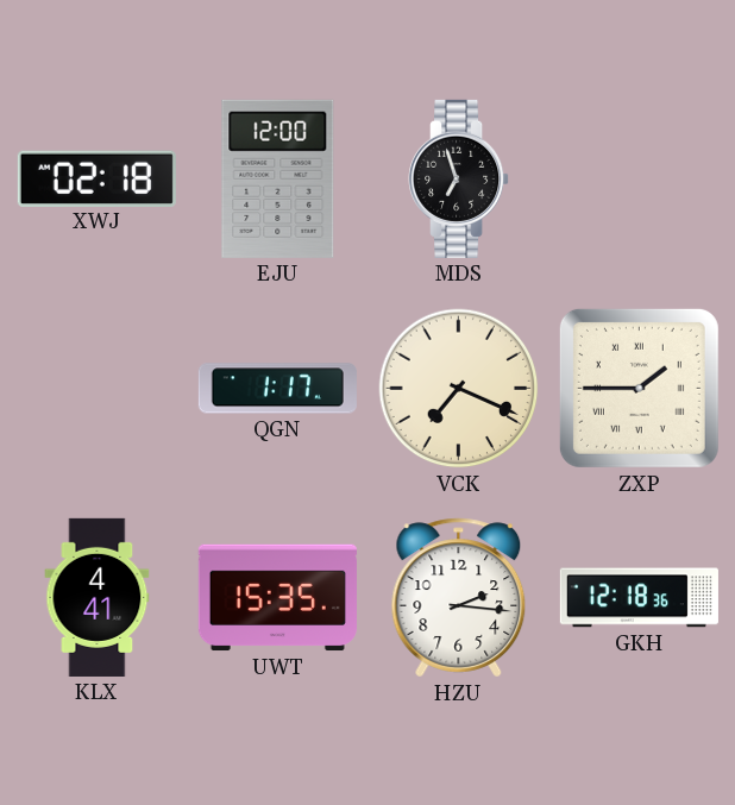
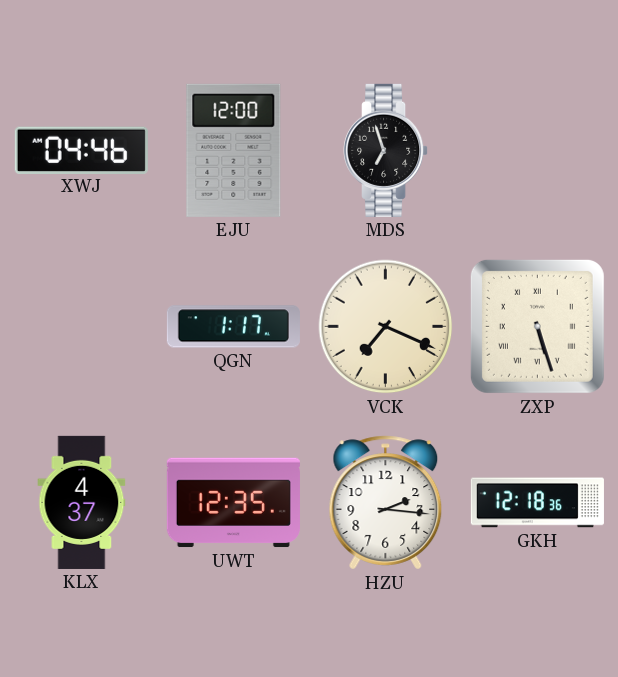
XWJ: 02:18 -> 04:46
ZXP: 1:45 -> 5:27
KLX: 4:41 -> 4:37
UWT: 15:35 -> 12:35
